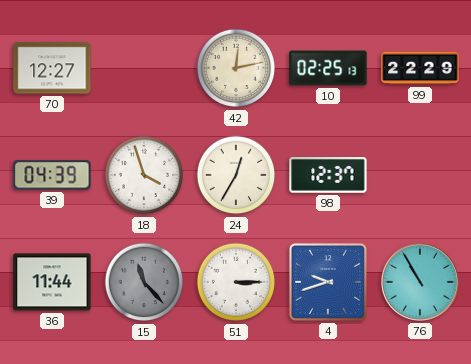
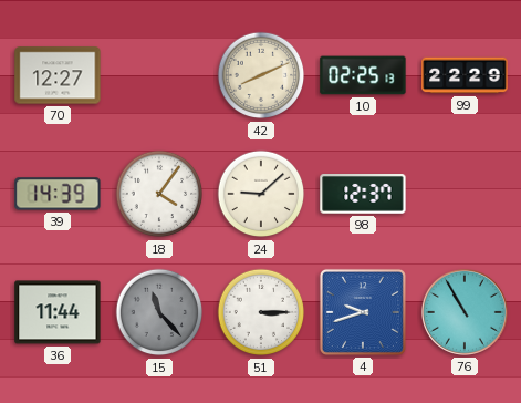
42: 12:13 -> 8:11
39: 04:39 -> 14:39
18: 3:57 -> 4:06
24: 12:35 -> 9:08
